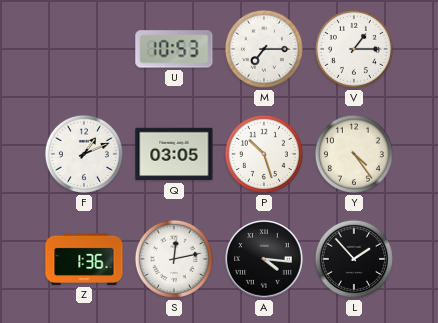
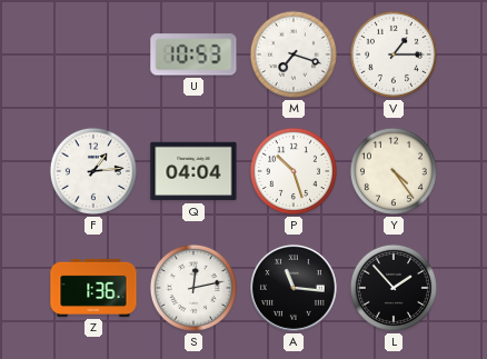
M: 7:15 -> 7:18
F: 1:11 -> 1:14
Q: 03:05 -> 04:04
A: 4:16 -> 11:16
